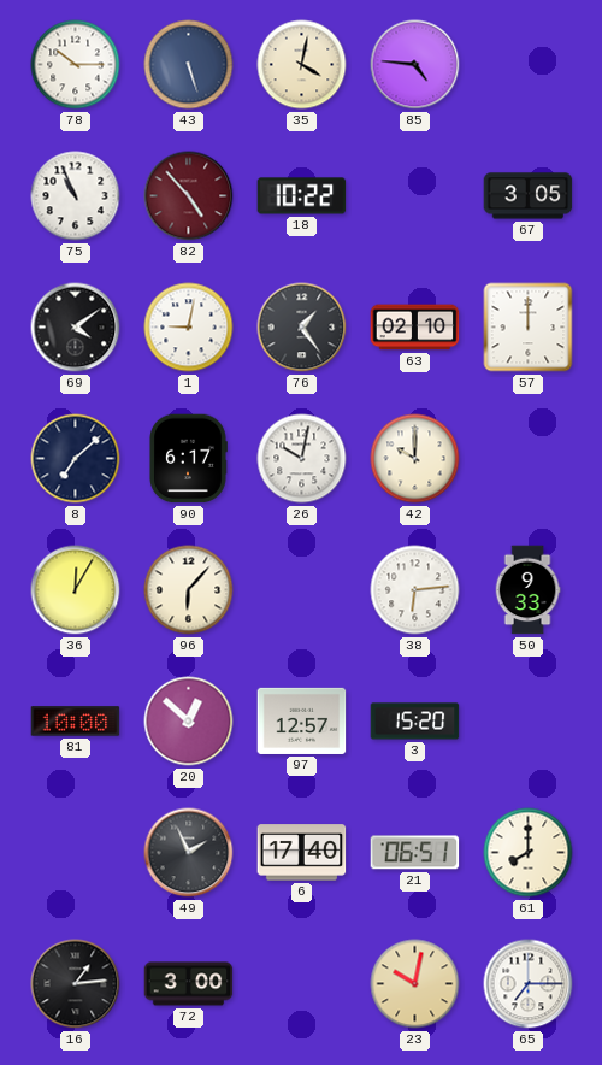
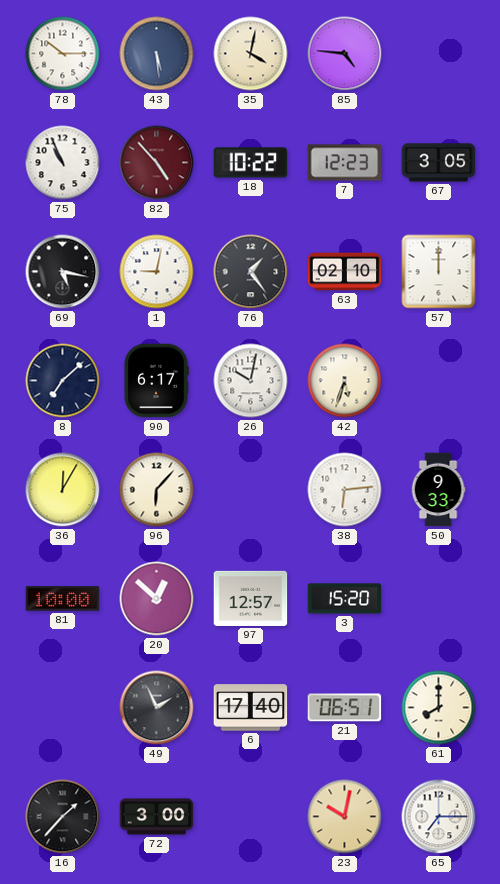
43: 5:27 -> 5:29
7: none -> 12:23
69: 4:09 -> 5:17
42: 10:00 -> 5:33
16: 1:14 -> 1:37
